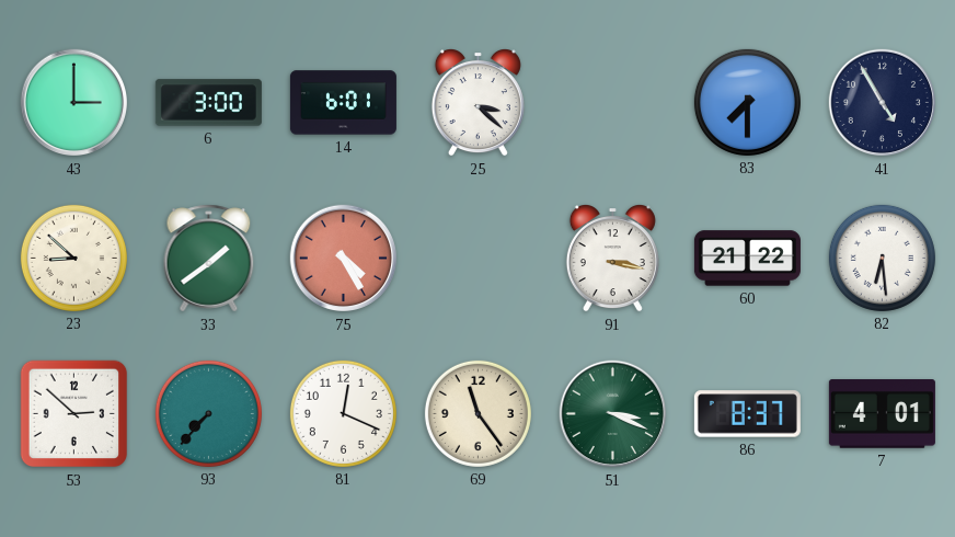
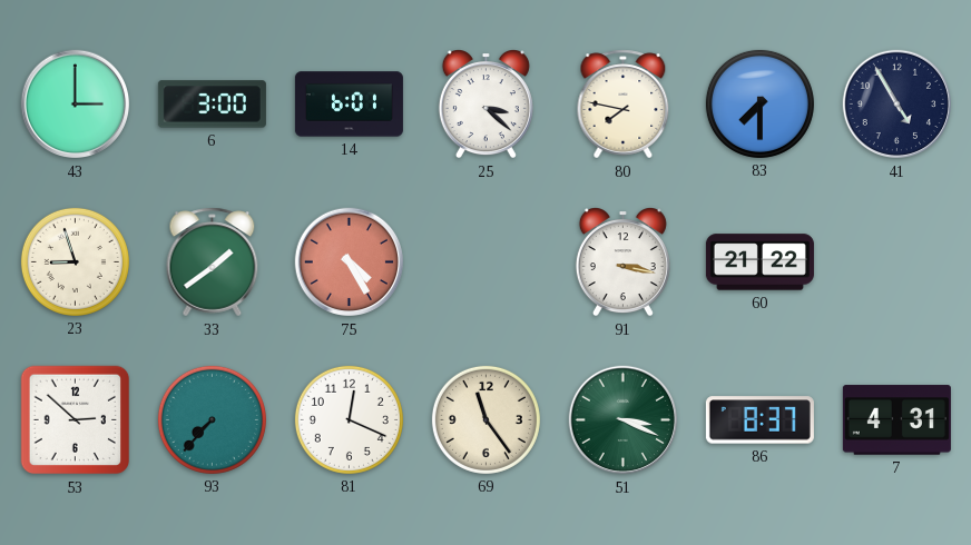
80: none -> 7:47
23: 8:52 -> 8:57
82: 6:29 -> none
7: 4:01 -> 4:31
